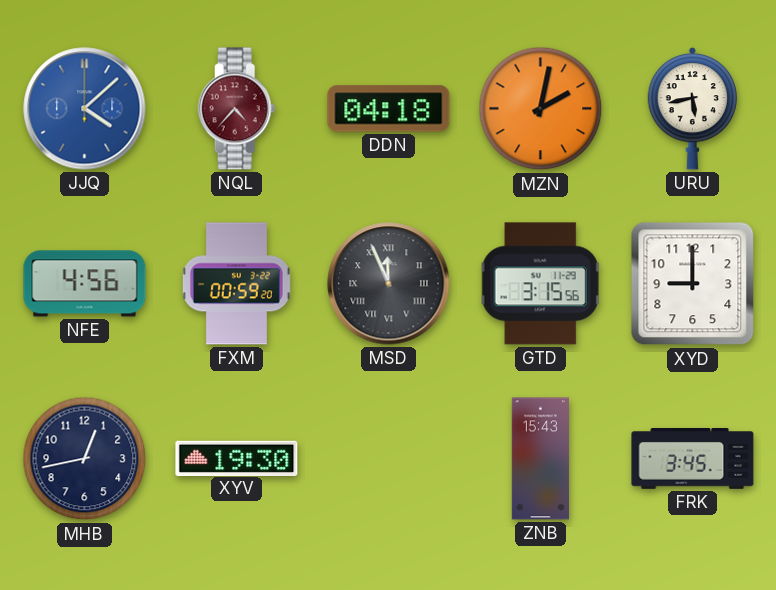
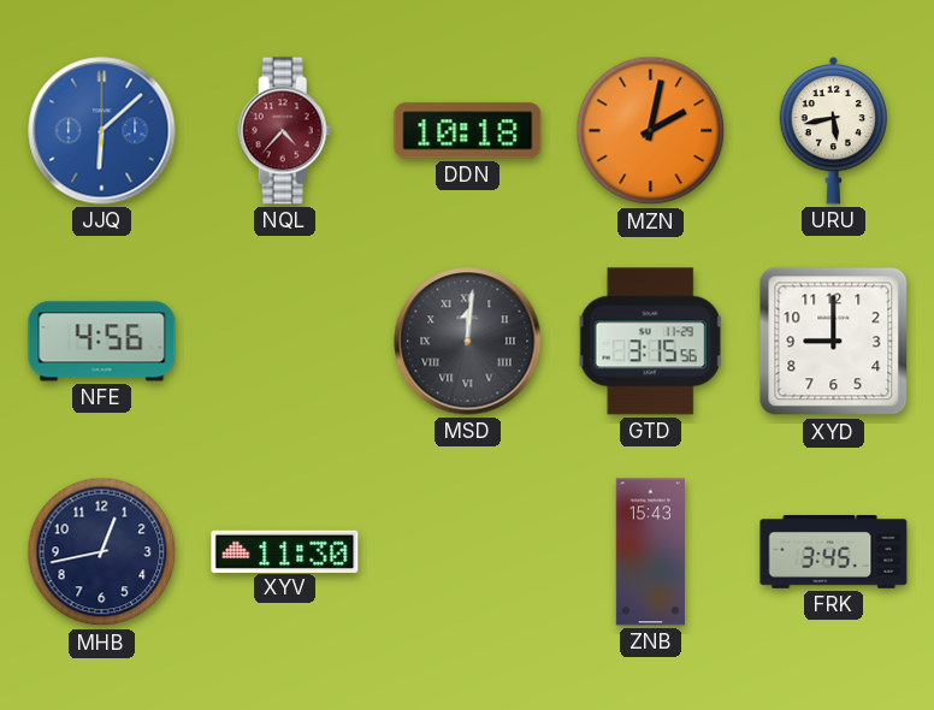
JJQ: 4:08 -> 6:08
DDN: 04:18 -> 10:18
FXM: 00:59 -> none
MSD: 11:56 -> 12:01
XYV: 19:30 -> 11:30
